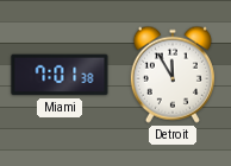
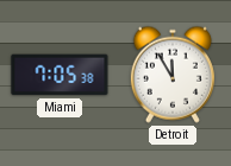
Miami: 7:01 -> 7:05
